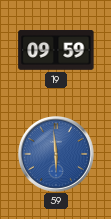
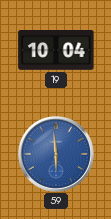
19: 09:59 -> 10:04
